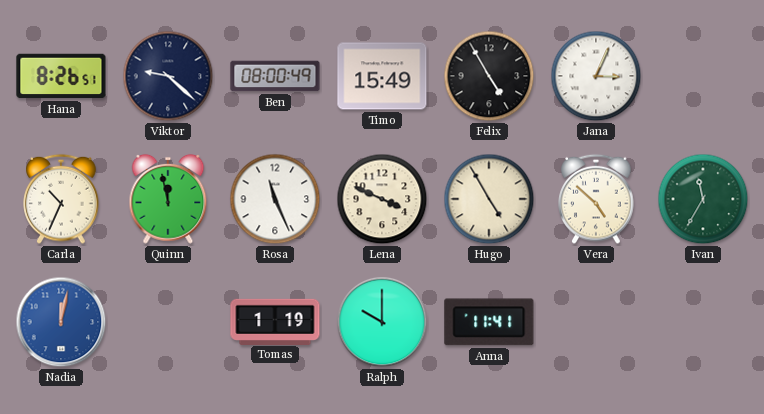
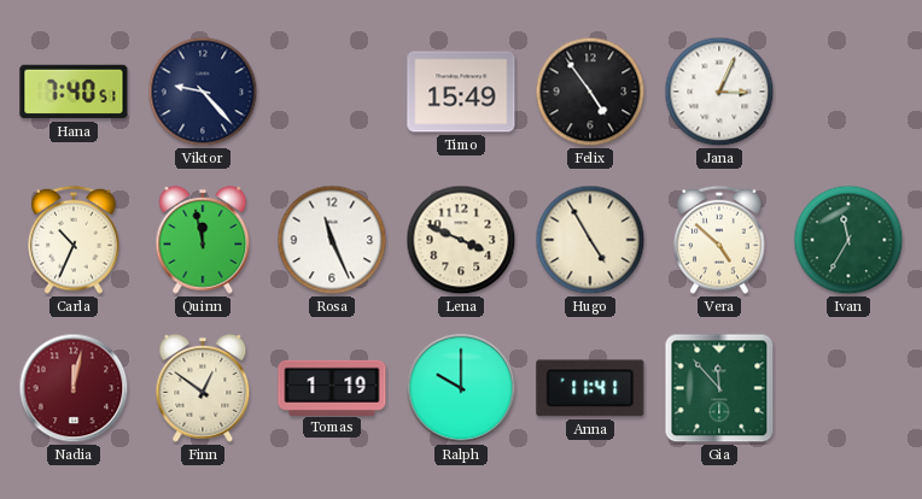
Hana: 8:26 -> 7:40
Viktor: 9:22 -> 9:23
Ben: 08:00 -> none
Felix: 4:55 -> 4:54
Nadia dial: blue -> burgundy
Finn: none -> 12:51
Gia: none -> 11:53
